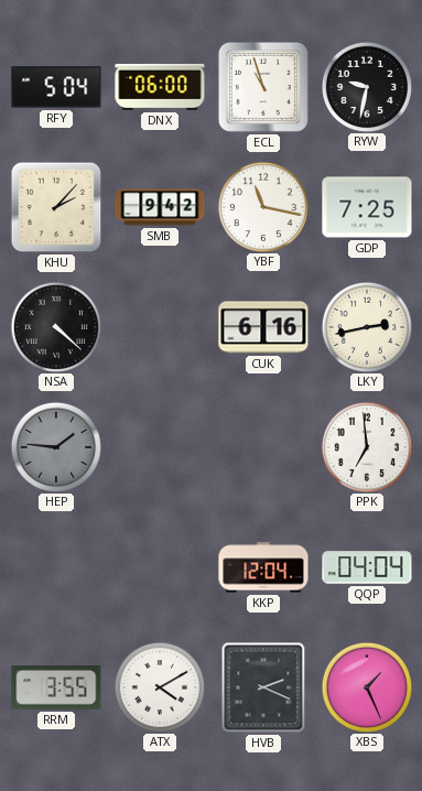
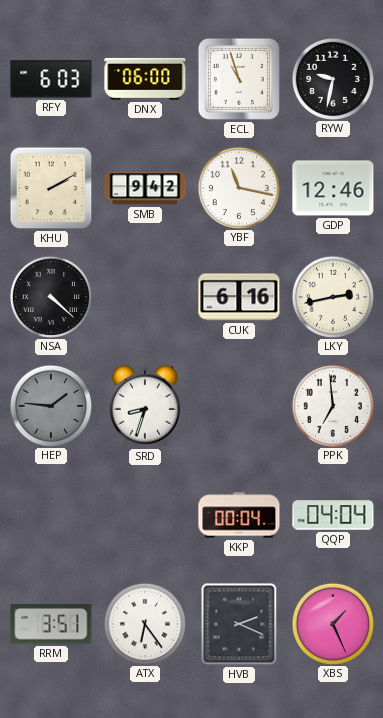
RFY: 5:04 -> 6:03
KHU: 2:07 -> 2:10
GDP: 7:25 -> 12:46
SRD: none -> 8:33
KKP: 12:04 -> 00:04
RRM: 3:55 -> 3:51
ATX: 4:10 -> 6:24
